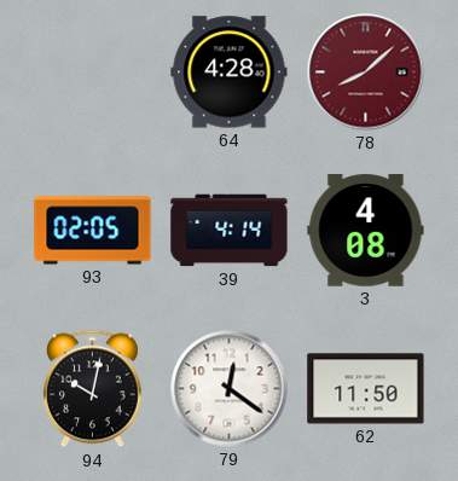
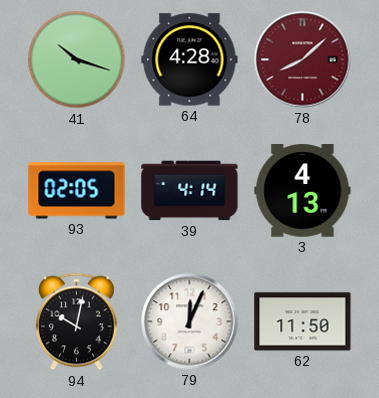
41: none -> 10:18
3: 4:08 -> 4:13
79: 12:21 -> 12:04
